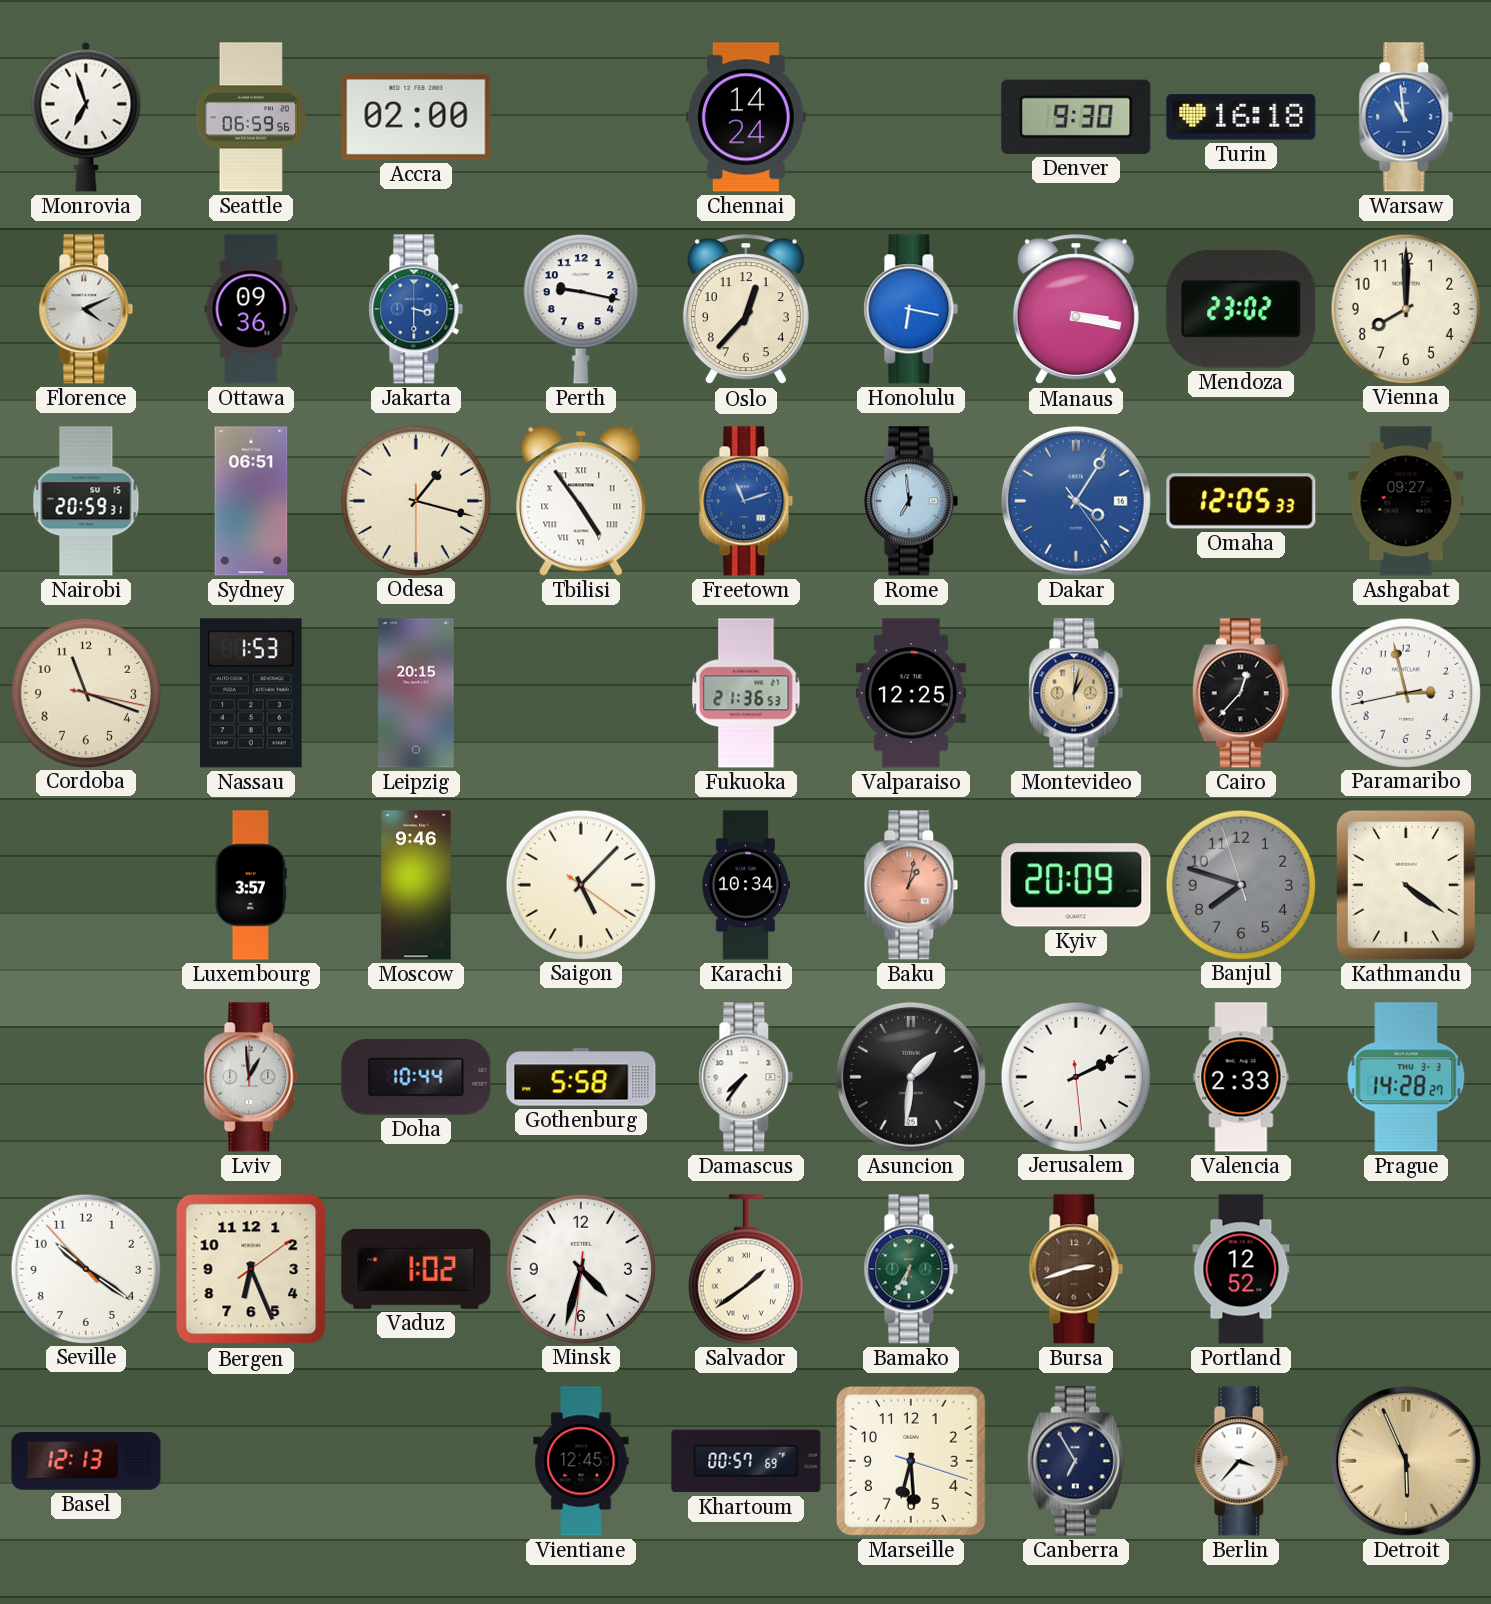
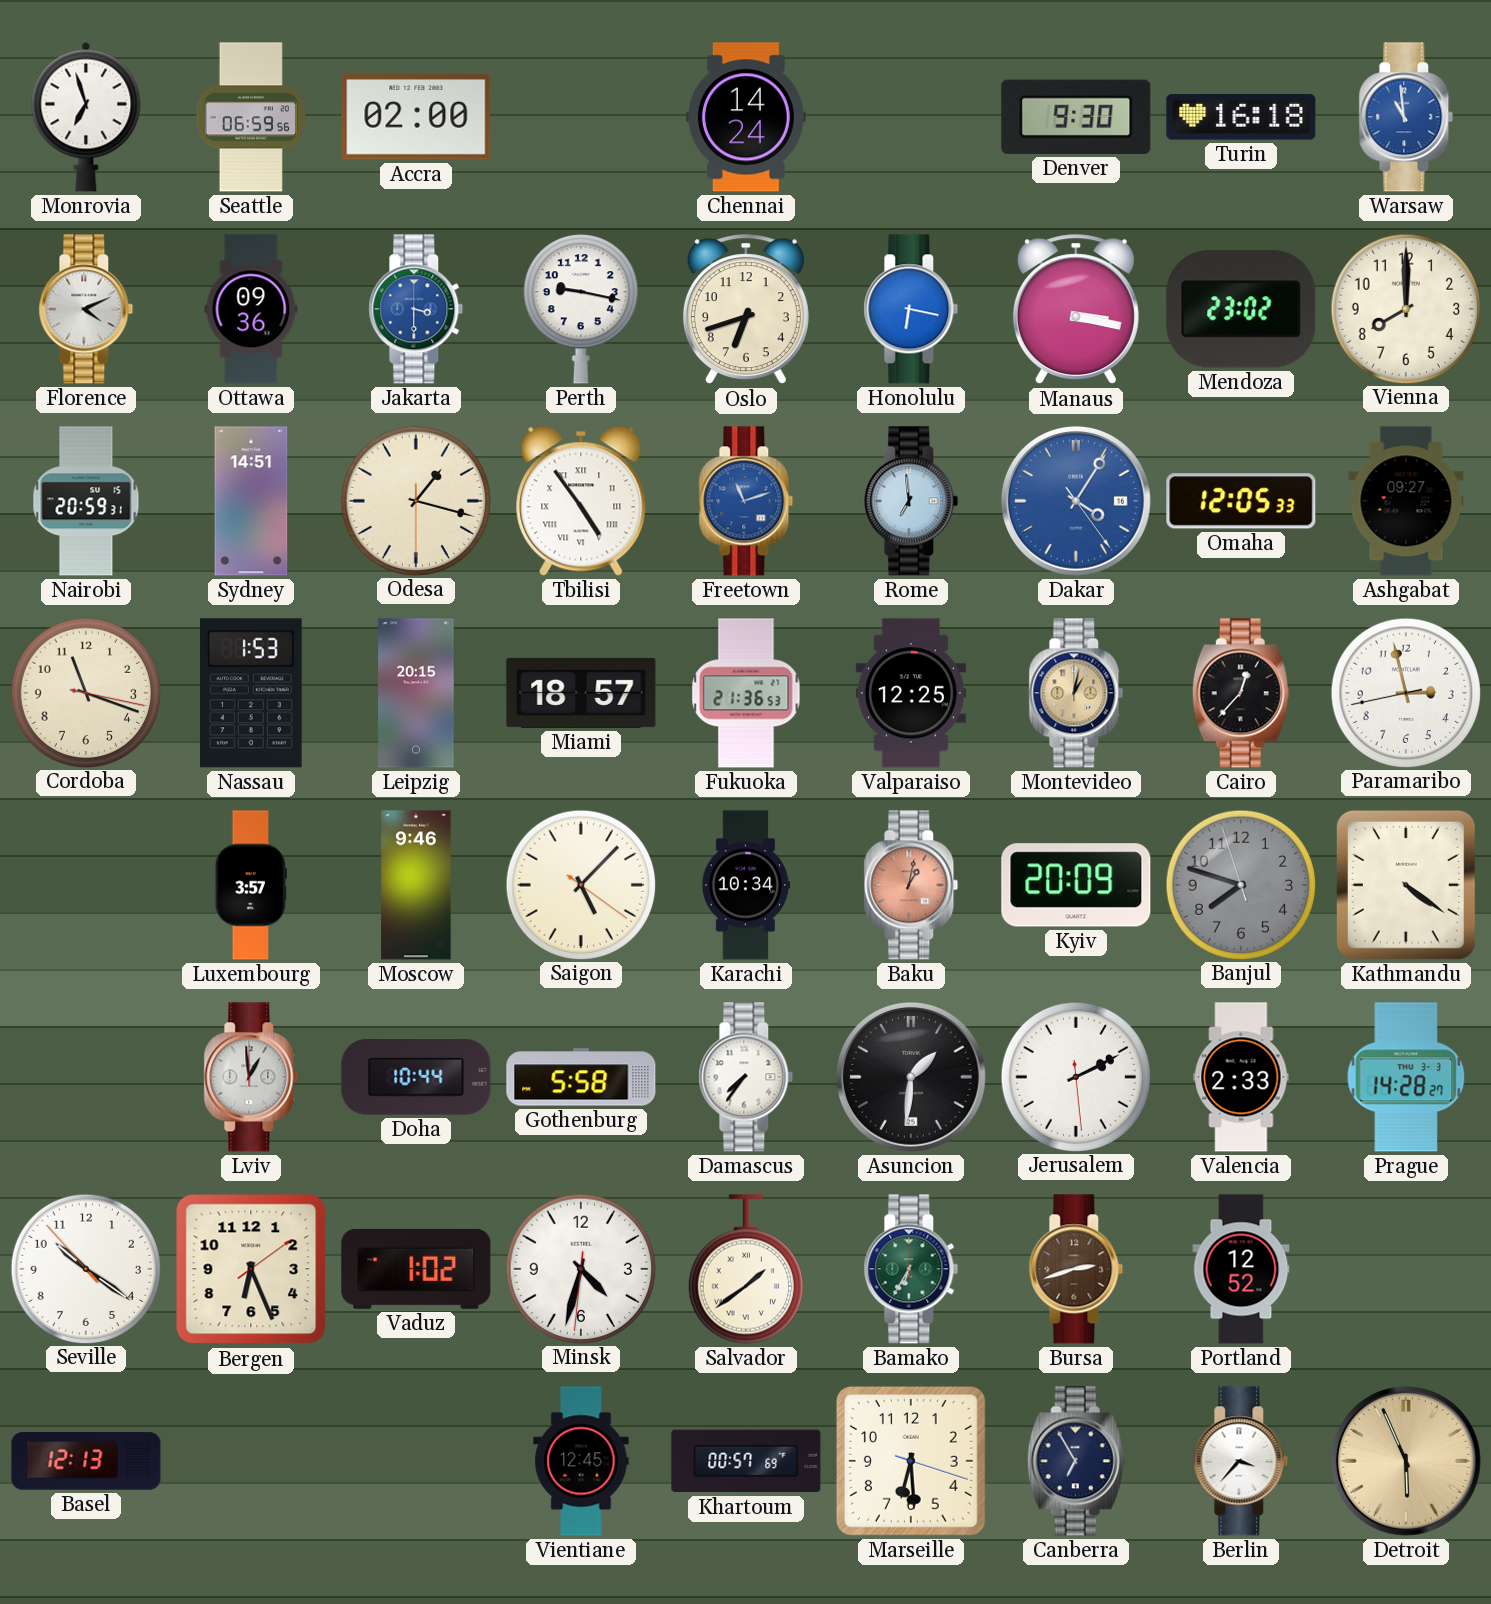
Oslo: 12:37 -> 6:42
Sydney: 06:51 -> 14:51
Miami: none -> 18:57
